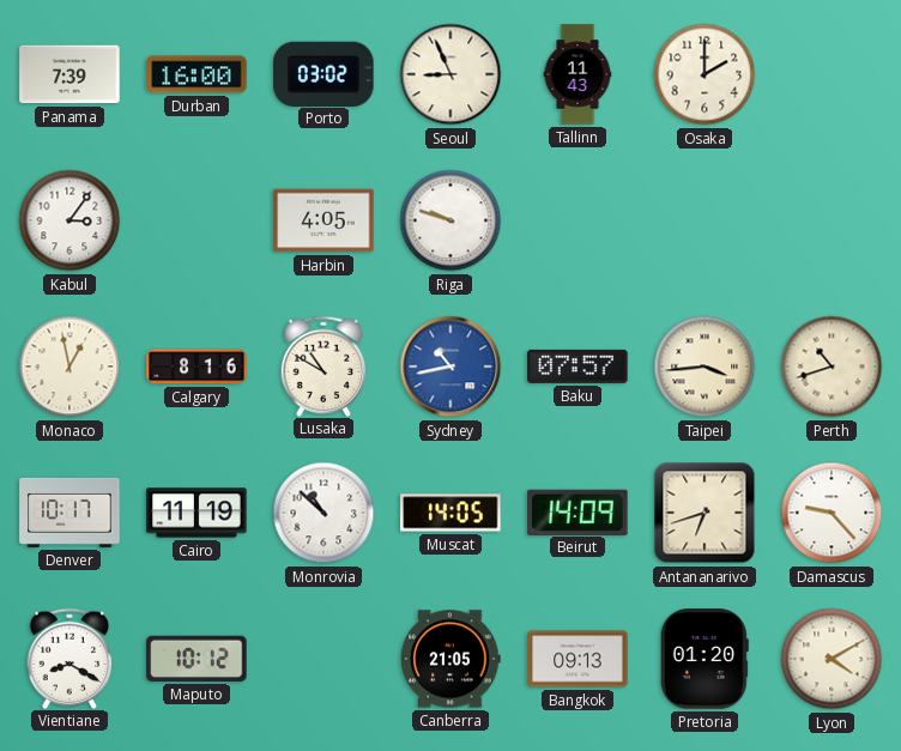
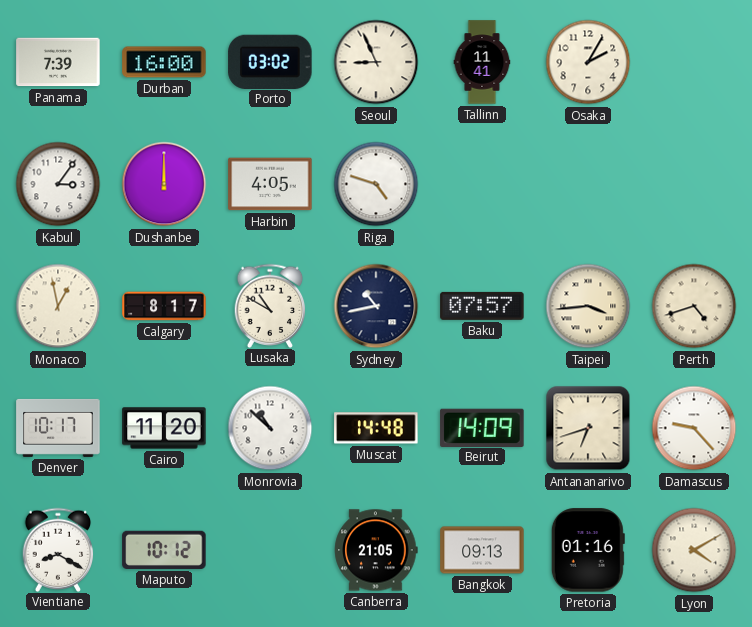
Tallinn: 11:43 -> 11:41
Osaka: 2:00 -> 2:05
Dushanbe: none -> 12:00
Riga: 9:48 -> 4:48
Calgary: 8:16 -> 8:17
Sydney dial: blue -> navy
Perth: 10:42 -> 4:42
Cairo: 11:19 -> 11:20
Muscat: 14:05 -> 14:48
Pretoria: 01:20 -> 01:16
